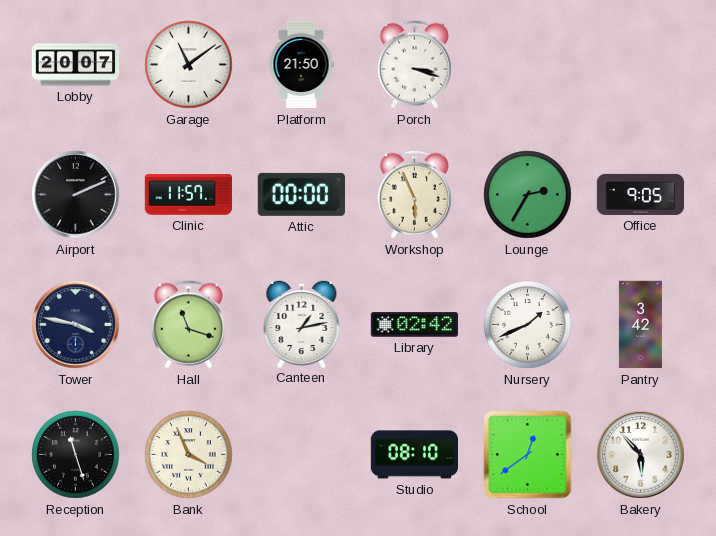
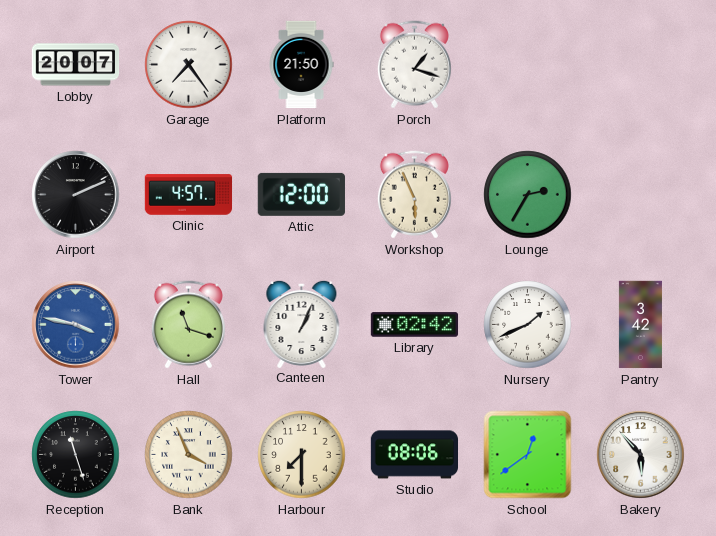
Garage: 11:09 -> 7:24
Porch: 3:18 -> 1:18
Clinic: 11:57 -> 4:57
Attic: 00:00 -> 12:00
Office: 9:05 -> none
Tower dial: navy -> blue
Canteen: 1:13 -> 1:04
Harbour: none -> 7:30
Studio: 08:10 -> 08:06
